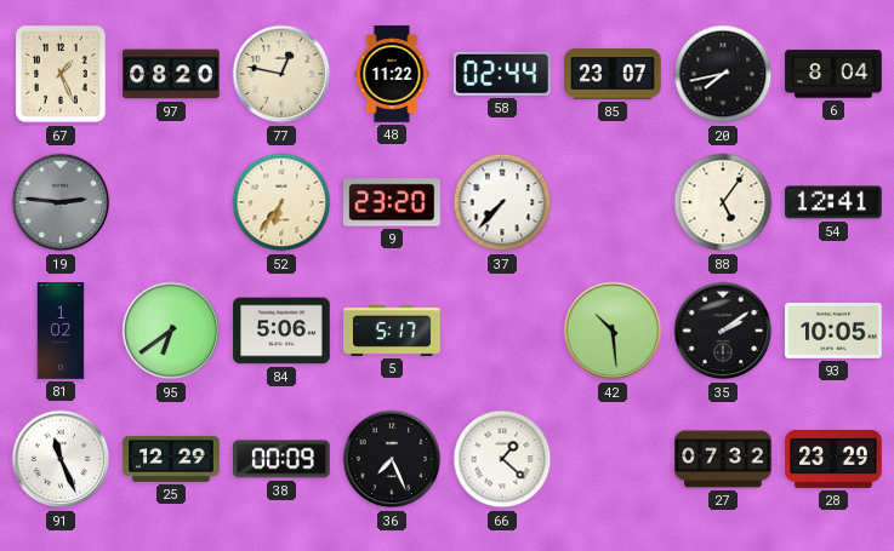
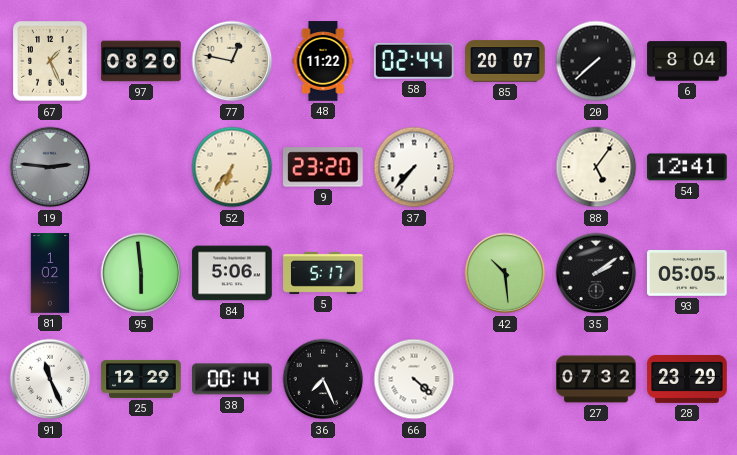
85: 23:07 -> 20:07
20: 7:43 -> 7:38
95: 6:39 -> 5:59
93: 10:05 -> 05:05
38: 00:09 -> 00:14
66: 1:22 -> 4:22
